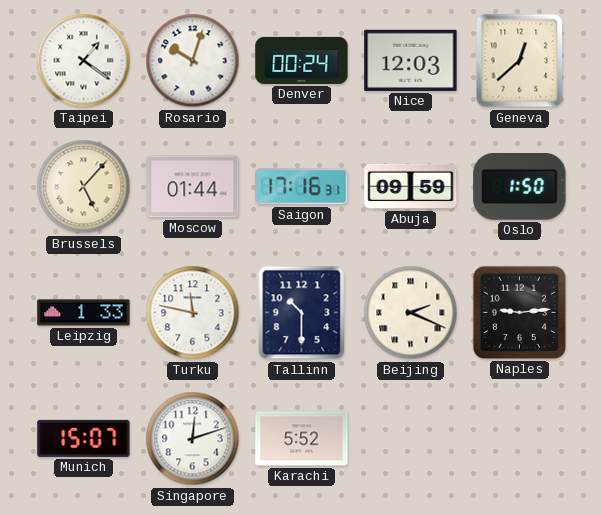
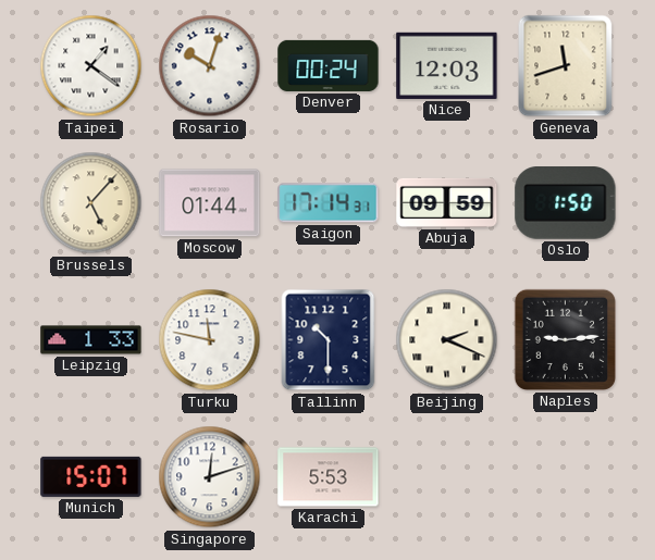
Geneva: 12:38 -> 11:42
Saigon: 17:16 -> 17:14
Karachi: 5:52 -> 5:53
